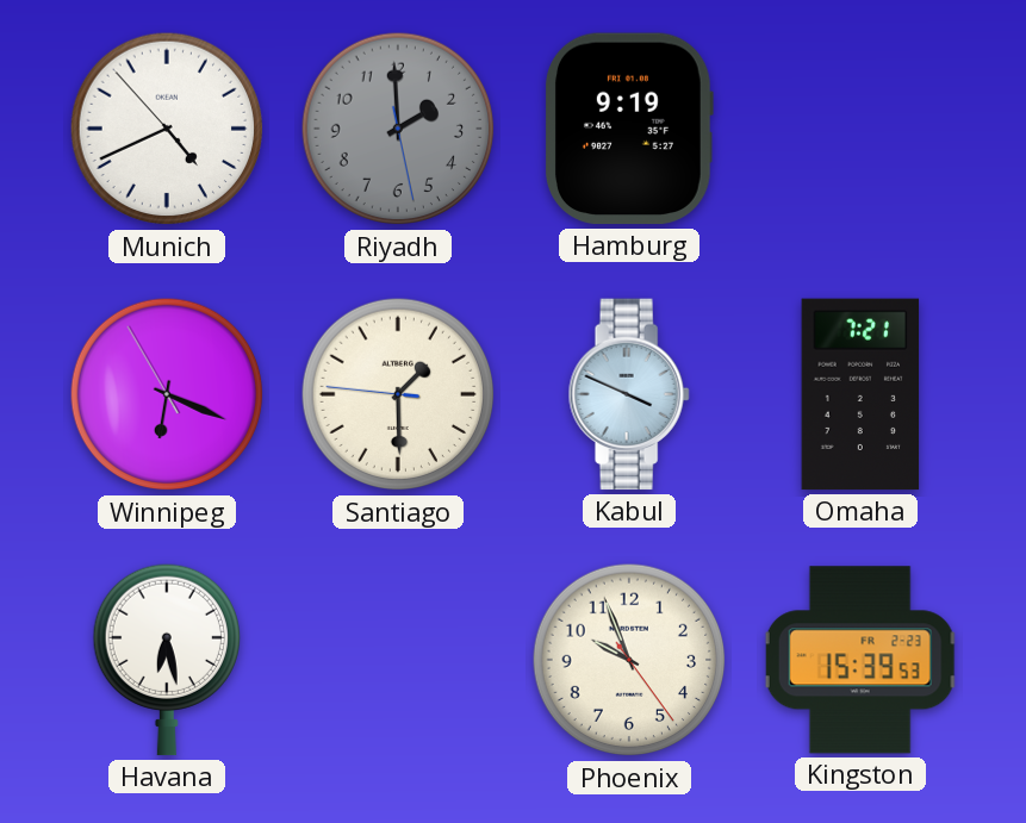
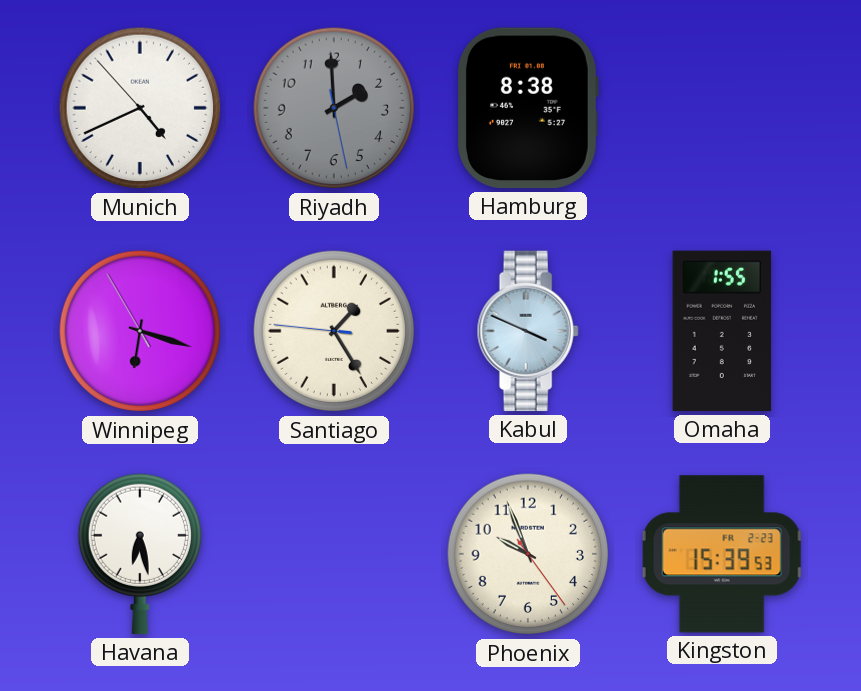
Hamburg: 9:19 -> 8:38
Winnipeg: 6:18 -> 6:17
Santiago: 1:29 -> 1:24
Omaha: 7:21 -> 1:55
